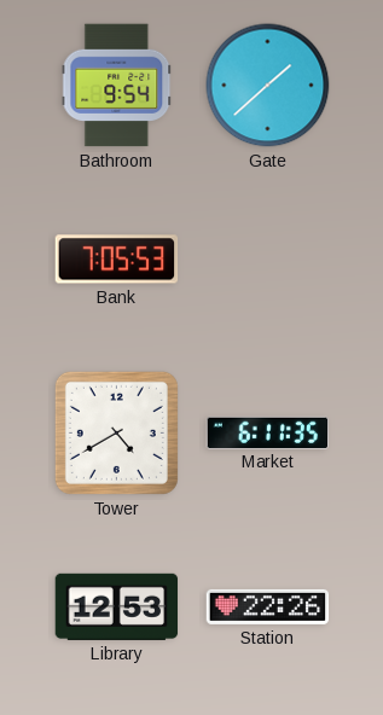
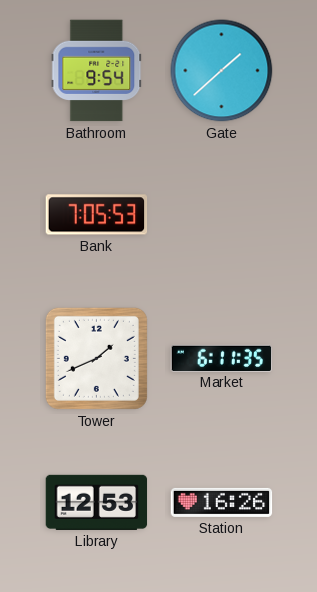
Tower: 4:40 -> 1:41
Station: 22:26 -> 16:26
